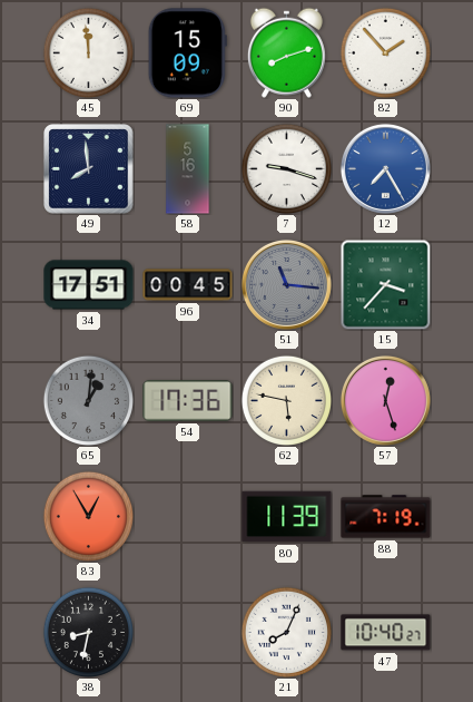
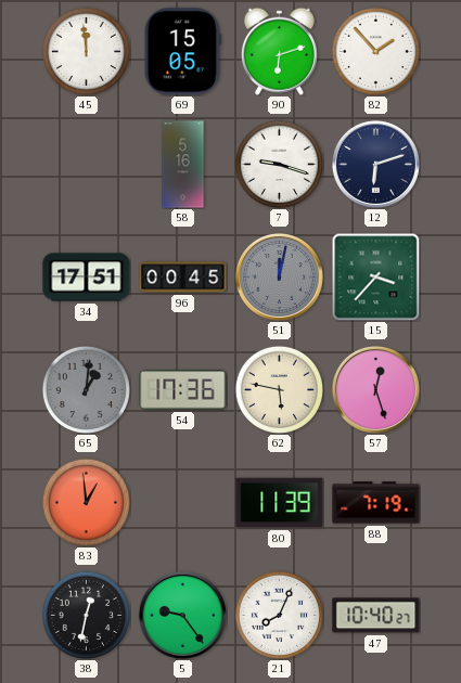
69: 15:09 -> 15:05
90: 8:12 -> 6:12
49: 7:59 -> none
12: 7:25 -> 6:12
12 dial: blue -> navy
51: 11:16 -> 12:02
83: 12:55 -> 12:59
38: 8:32 -> 12:32
5: none -> 9:24
